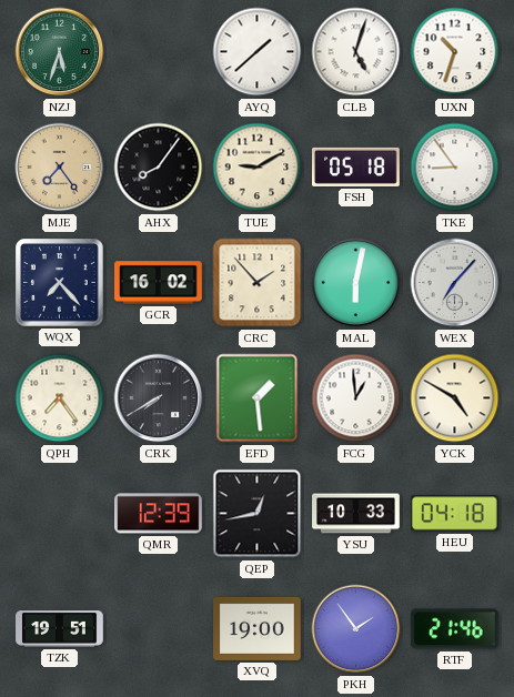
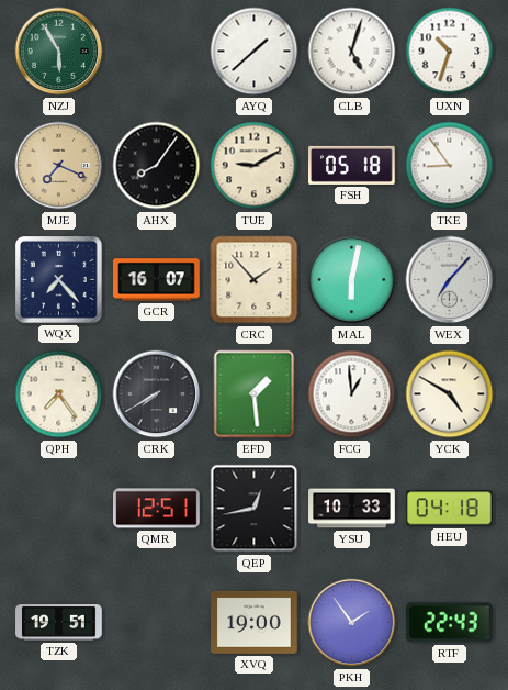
NZJ: 5:33 -> 5:55
MJE: 7:24 -> 7:19
GCR: 16:02 -> 16:07
QMR: 12:39 -> 12:51
RTF: 21:46 -> 22:43
